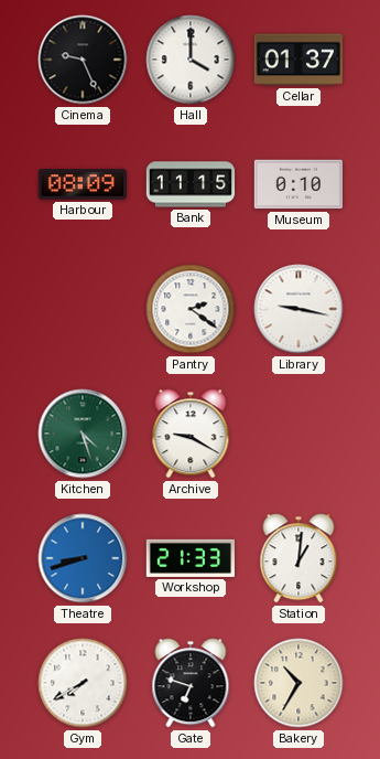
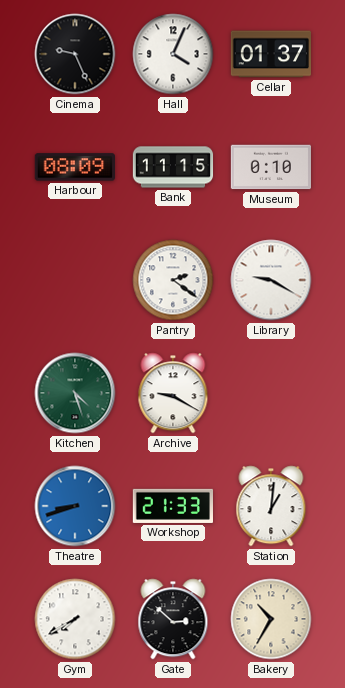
Hall: 4:00 -> 4:04
Library: 9:17 -> 9:20
Gate: 6:48 -> 2:52
